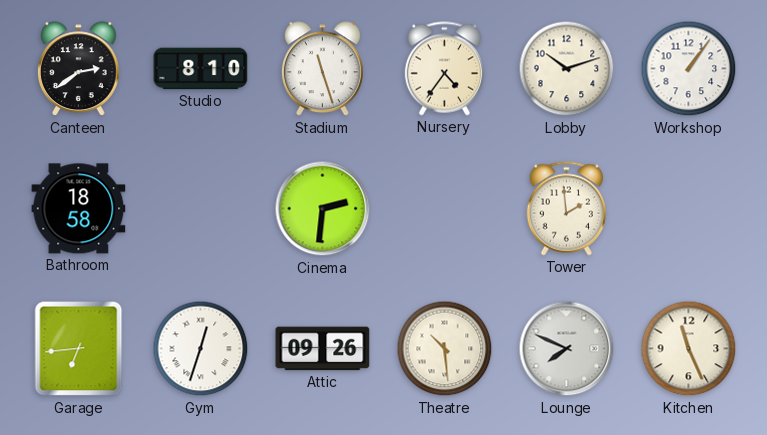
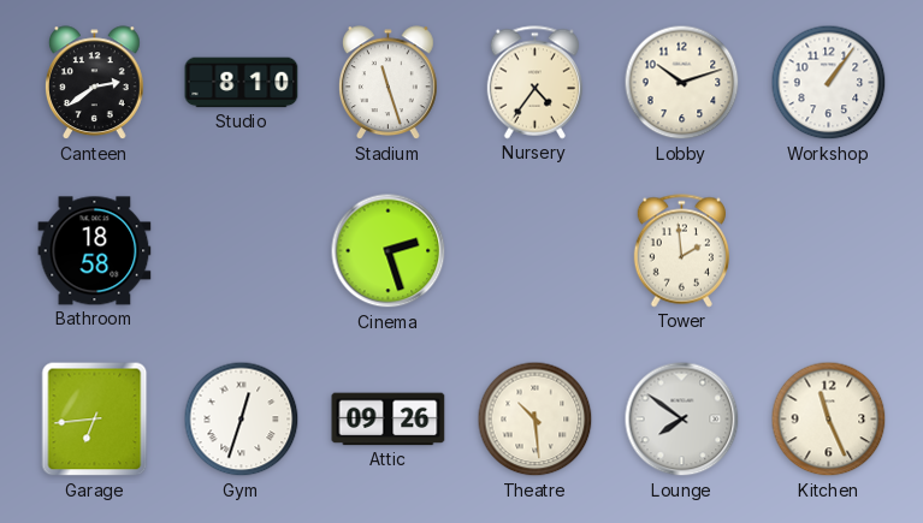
Cinema: 2:31 -> 2:27
Lounge: 7:49 -> 7:51
